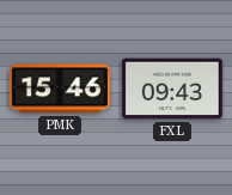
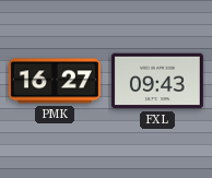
PMK: 15:46 -> 16:27
